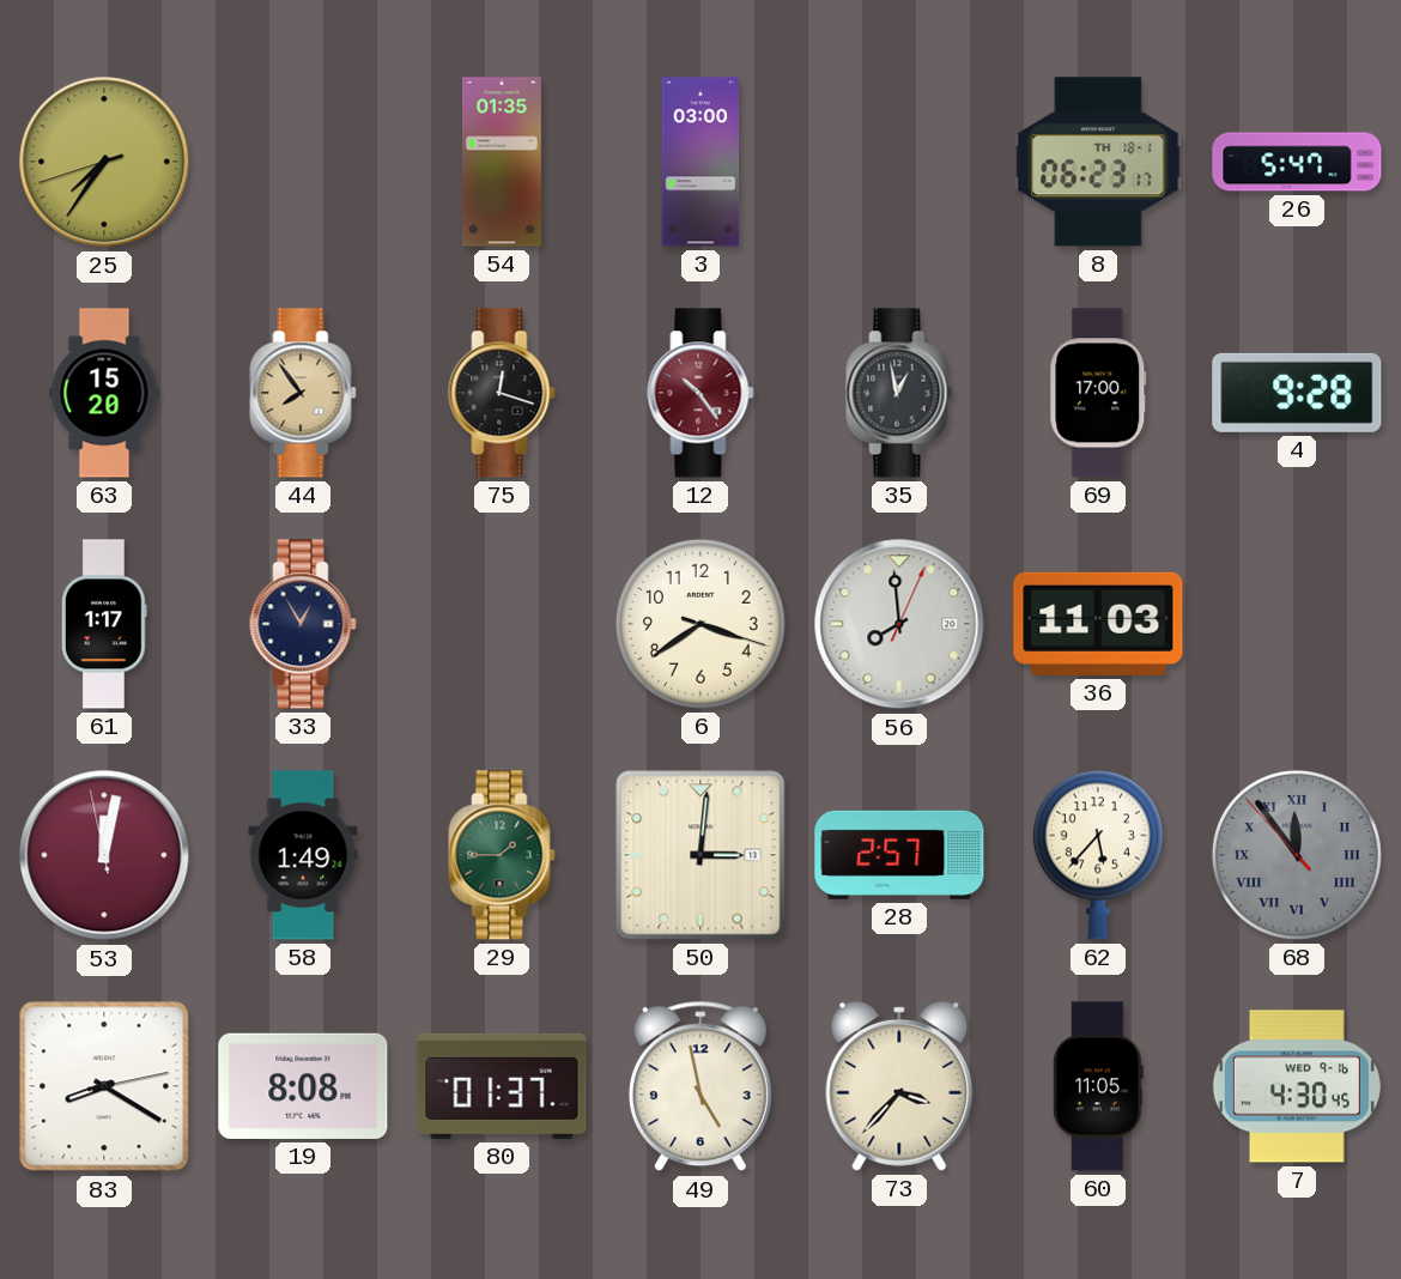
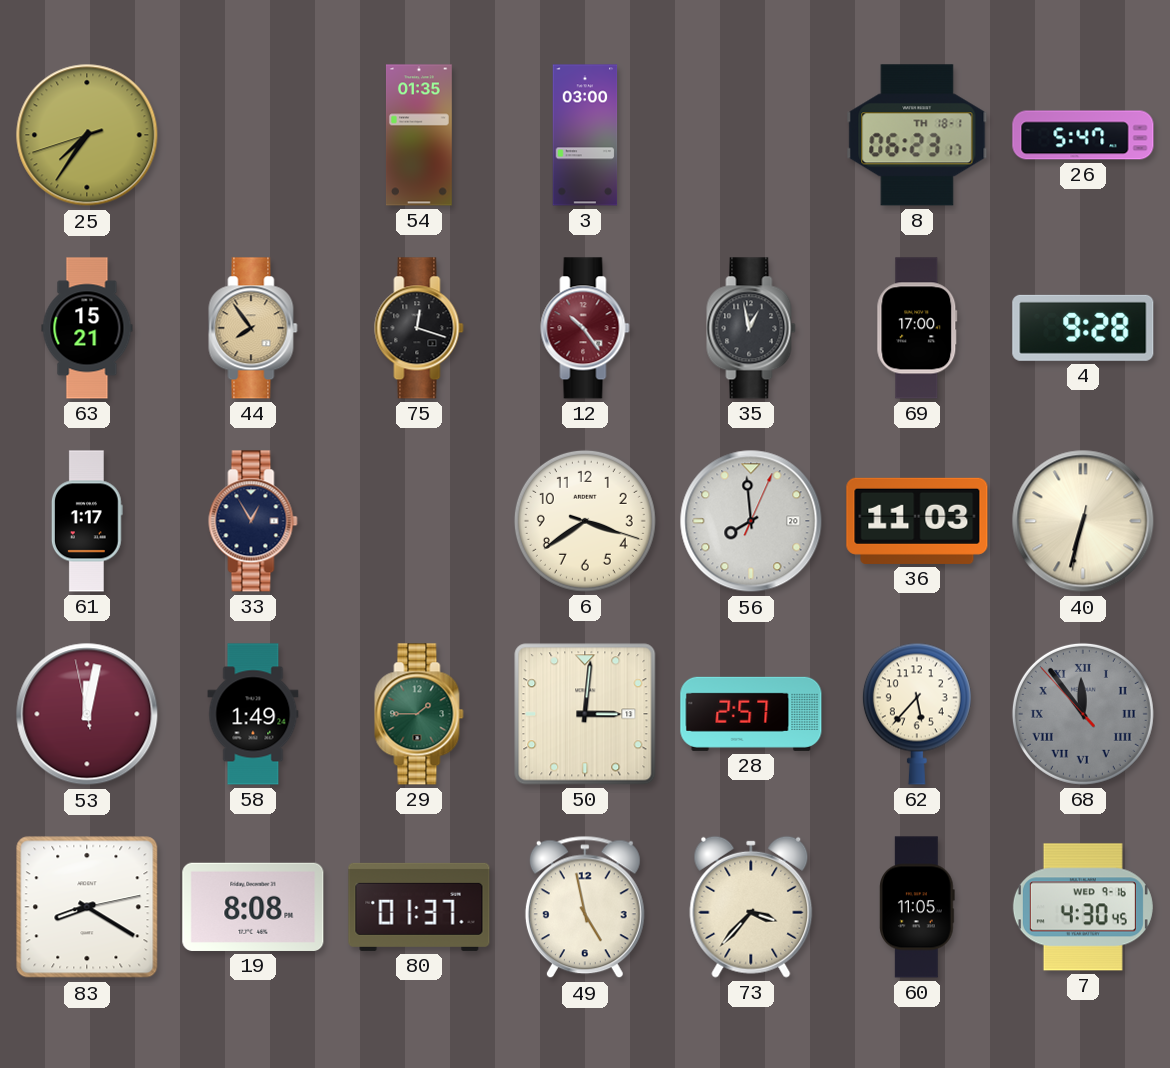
63: 15:20 -> 15:21
40: none -> 6:32
